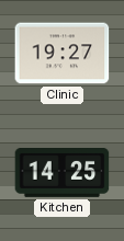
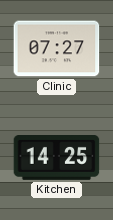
Clinic: 19:27 -> 07:27
